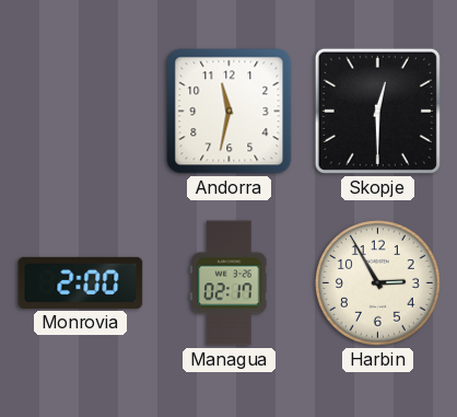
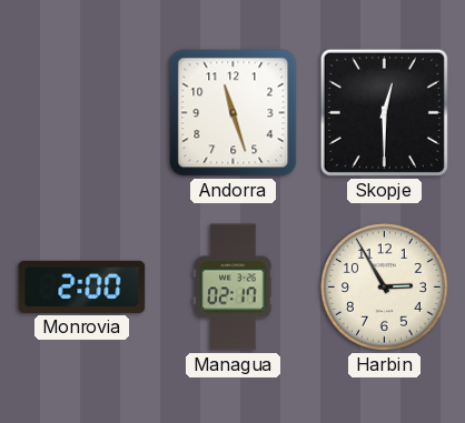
Andorra: 11:32 -> 11:27
